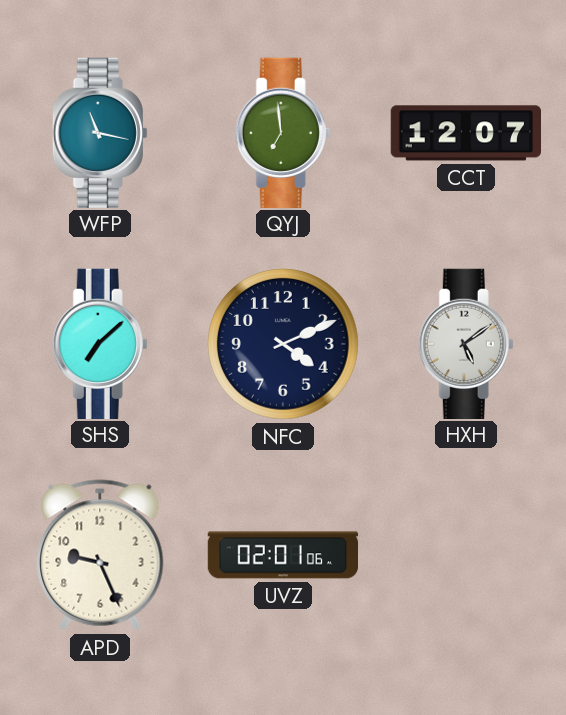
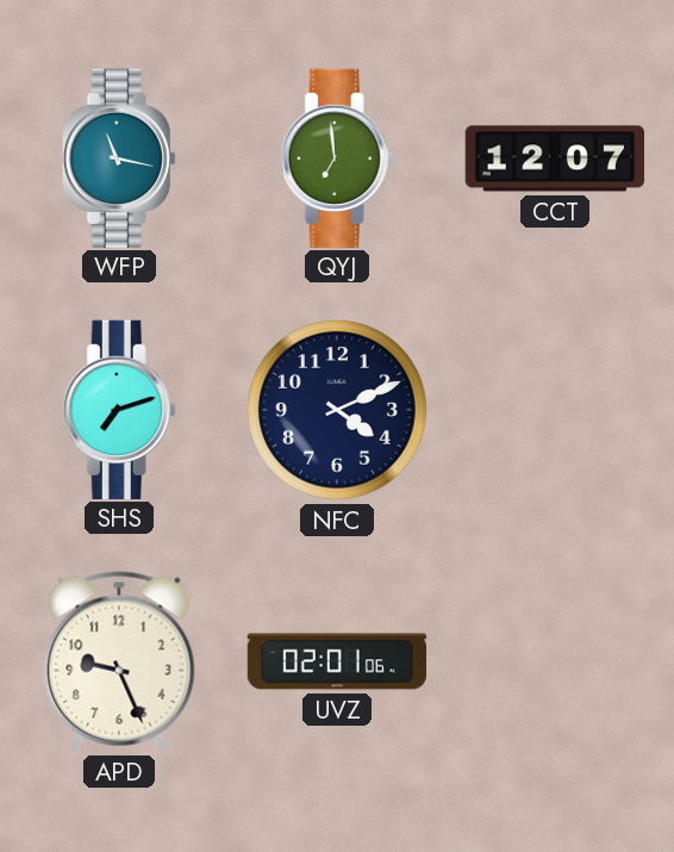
SHS: 7:08 -> 7:12
HXH: 5:09 -> none
